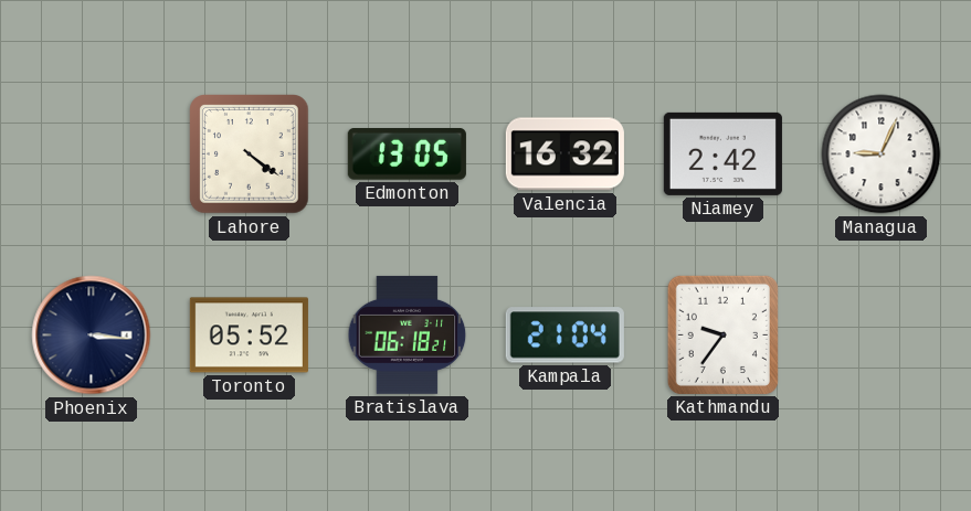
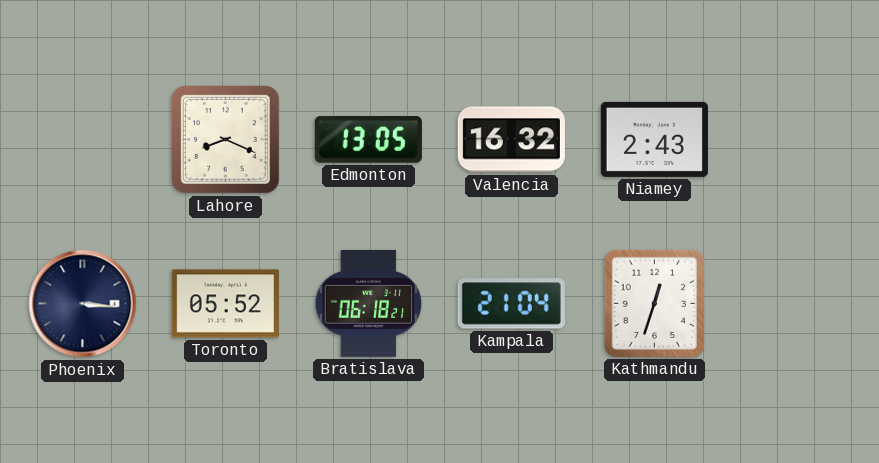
Lahore: 4:21 -> 8:19
Niamey: 2:42 -> 2:43
Managua: 9:04 -> none
Kathmandu: 9:36 -> 12:33
